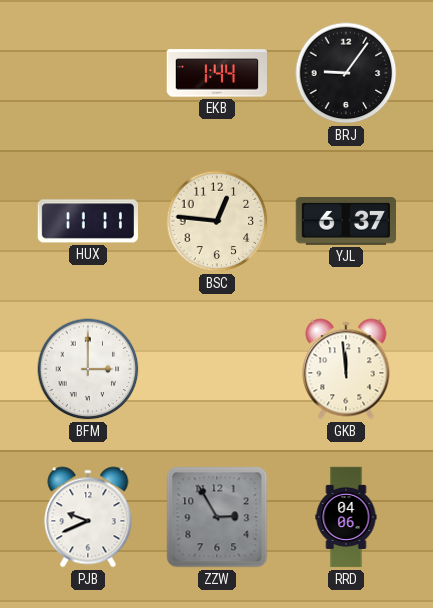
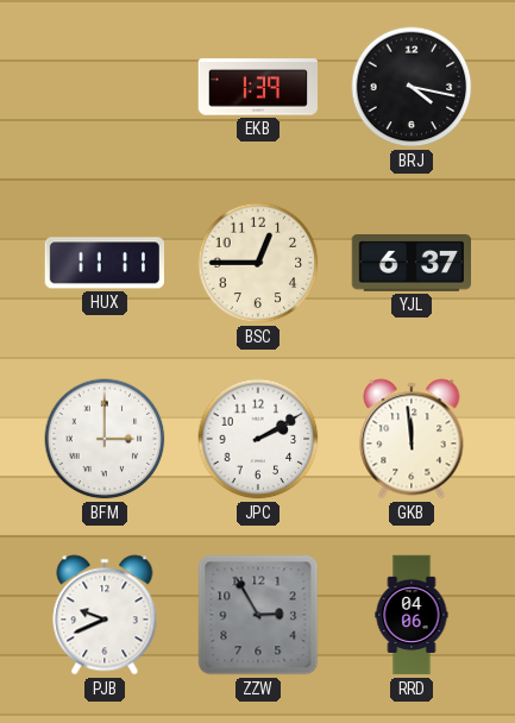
EKB: 1:44 -> 1:39
BRJ: 9:06 -> 4:17
BSC: 12:46 -> 12:45
JPC: none -> 2:10
